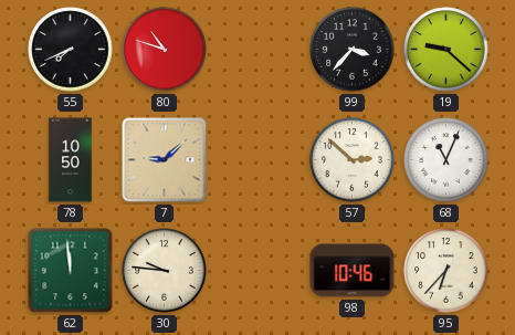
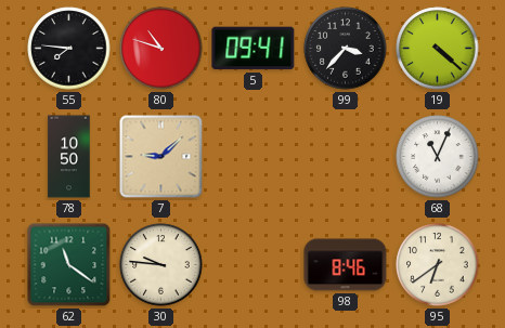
55: 7:41 -> 7:46
5: none -> 09:41
19: 9:22 -> 4:22
57: 2:52 -> none
62: 11:59 -> 11:21
98: 10:46 -> 8:46
95: 6:37 -> 6:39
